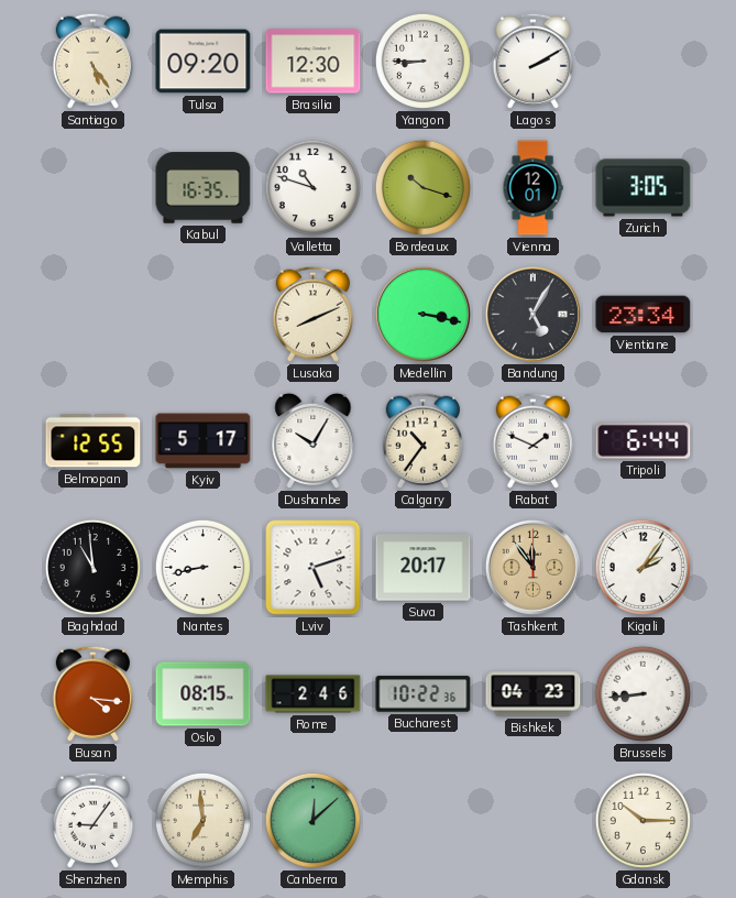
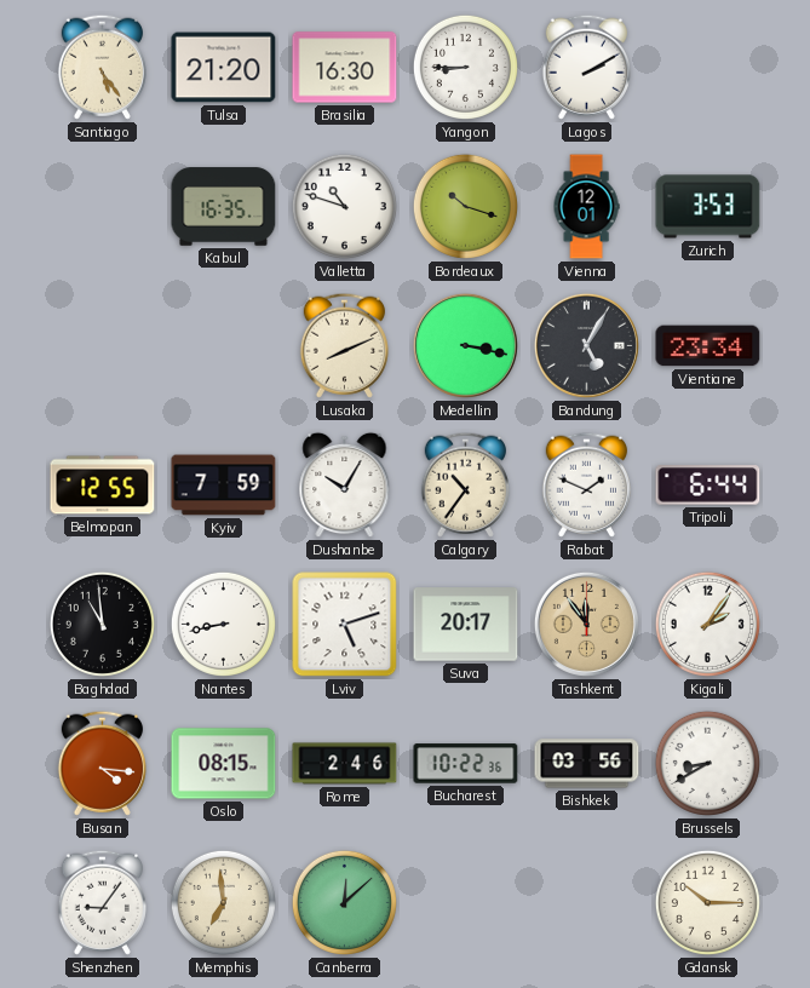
Tulsa: 09:20 -> 21:20
Brasilia: 12:30 -> 16:30
Zurich: 3:05 -> 3:53
Kyiv: 5:17 -> 7:59
Bishkek: 04:23 -> 03:56
Brussels: 8:44 -> 8:40
